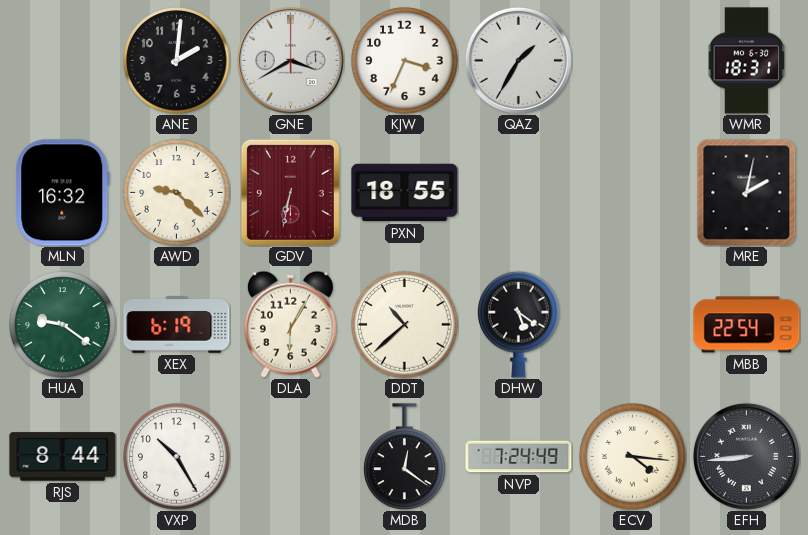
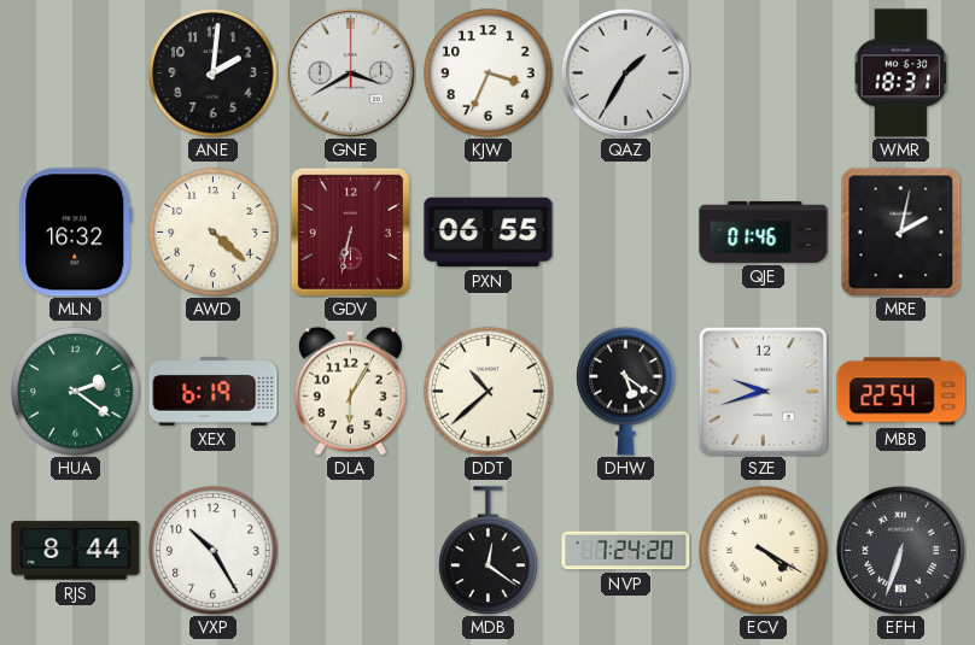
AWD: 9:22 -> 4:22
PXN: 18:55 -> 06:55
QJE: none -> 01:46
HUA: 9:21 -> 2:21
SZE: none -> 9:42
NVP: 7:24:49 -> 7:24:20
ECV: 4:16 -> 4:20
EFH: 8:44 -> 6:33
